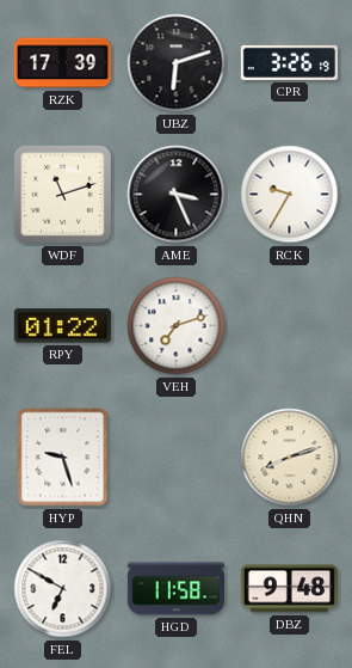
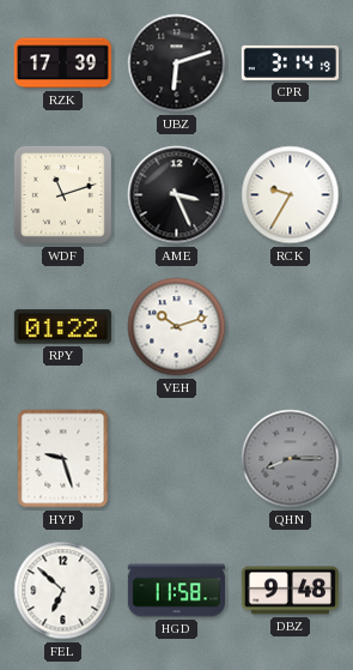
CPR: 3:26 -> 3:14
VEH: 7:12 -> 10:12
QHN: 8:12 -> 8:15
QHN dial: cream -> grey
FEL: 6:50 -> 6:52
